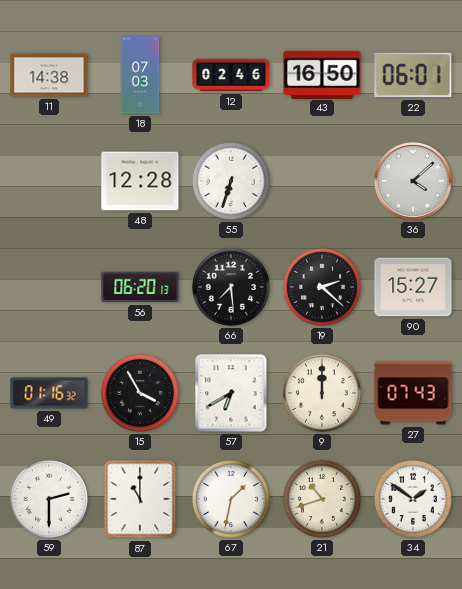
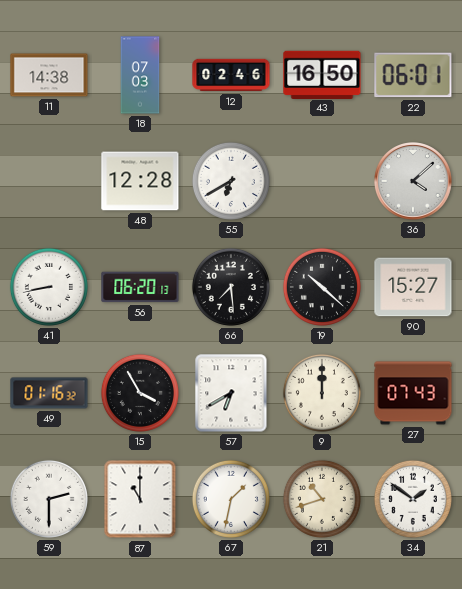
55: 6:33 -> 6:40
41: none -> 8:43
19: 2:22 -> 10:22
